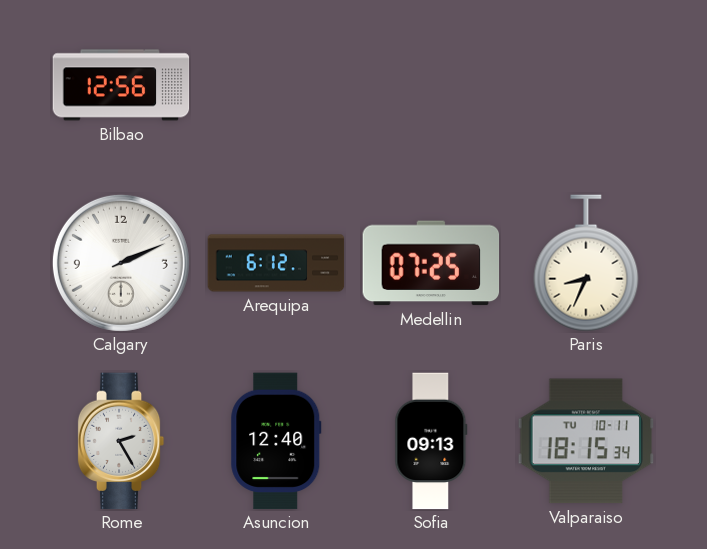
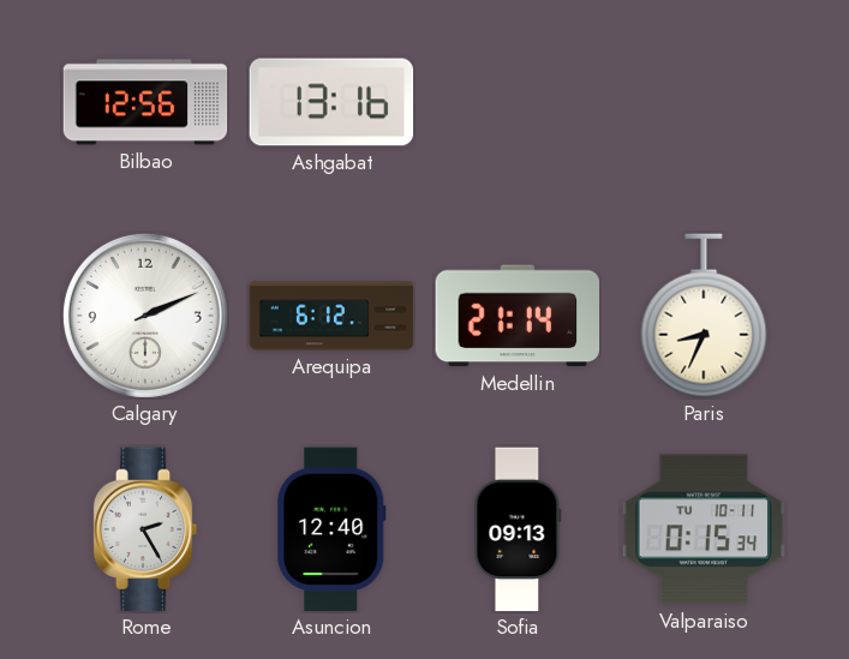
Ashgabat: none -> 13:16
Medellin: 07:25 -> 21:14
Valparaiso: 18:15 -> 0:15
